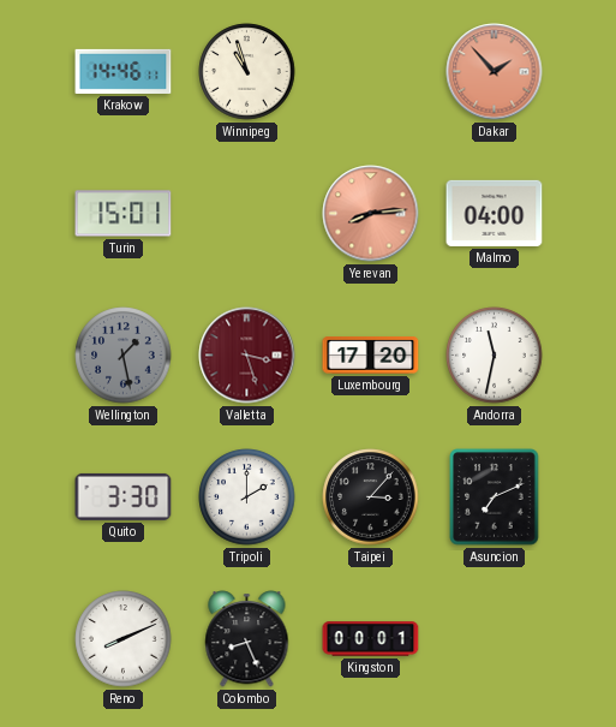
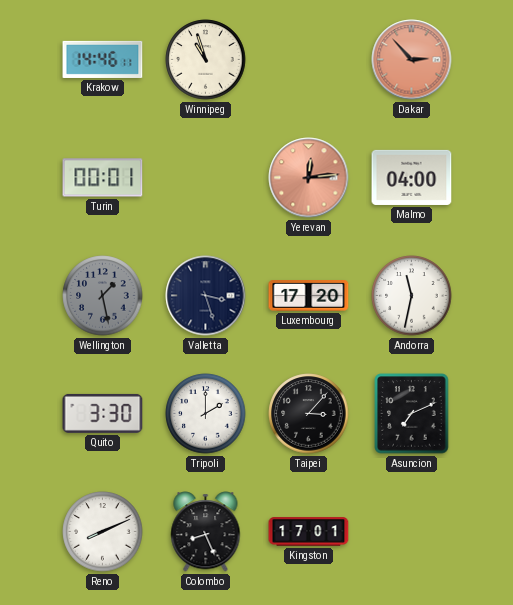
Dakar: 1:53 -> 2:53
Turin: 15:01 -> 00:01
Yerevan: 8:14 -> 12:14
Valletta dial: burgundy -> navy
Kingston: 00:01 -> 17:01
